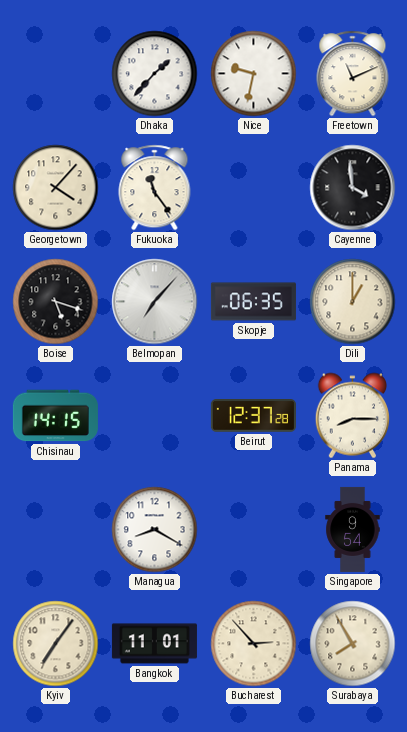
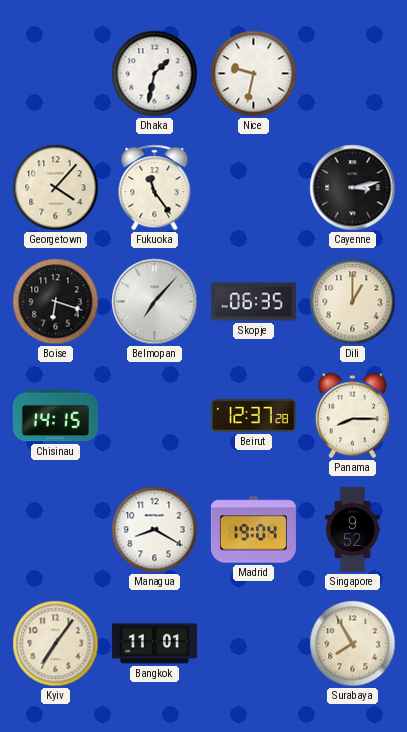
Dhaka: 1:37 -> 1:32
Freetown: 11:11 -> none
Cayenne: 3:59 -> 3:13
Boise: 5:18 -> 6:18
Madrid: none -> 19:04
Singapore: 9:54 -> 9:52
Bucharest: 2:53 -> none
